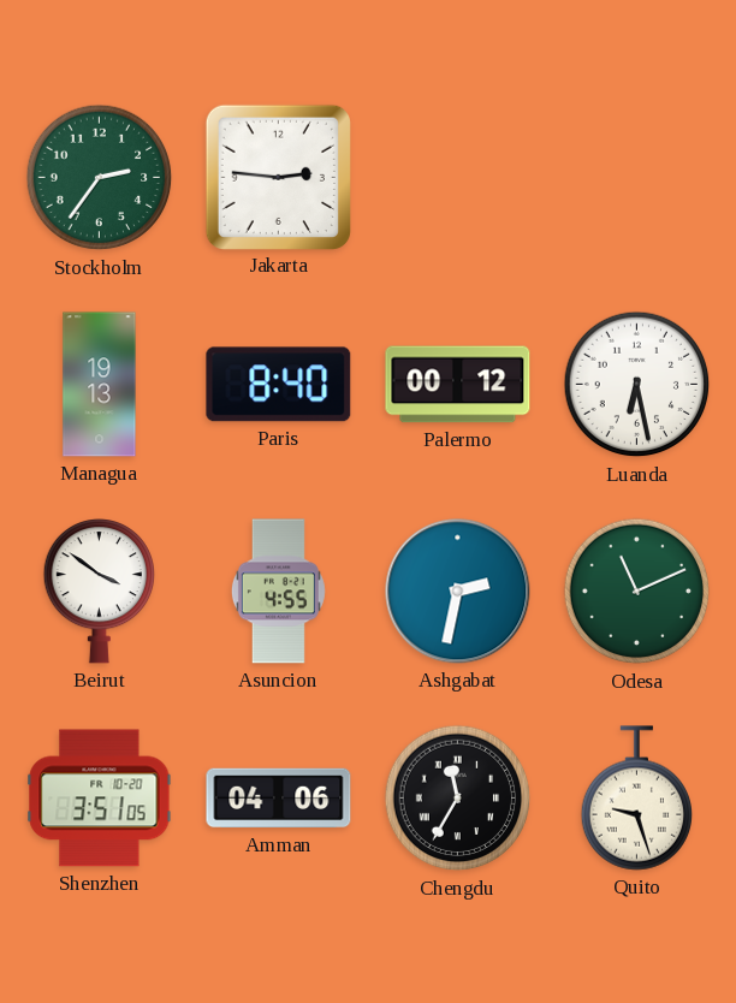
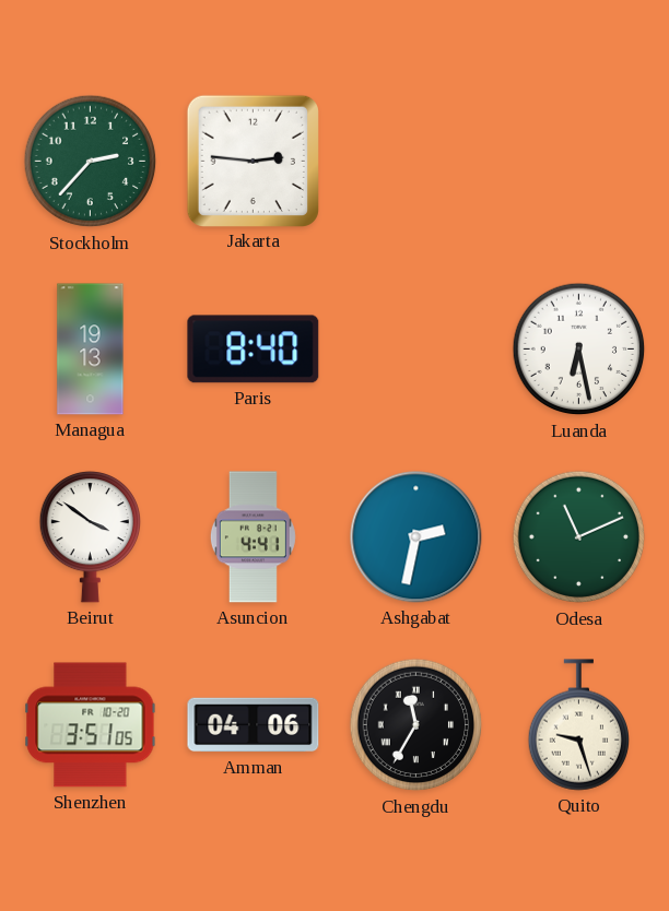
Stockholm: 2:36 -> 2:37
Palermo: 00:12 -> none
Asuncion: 4:55 -> 4:41
